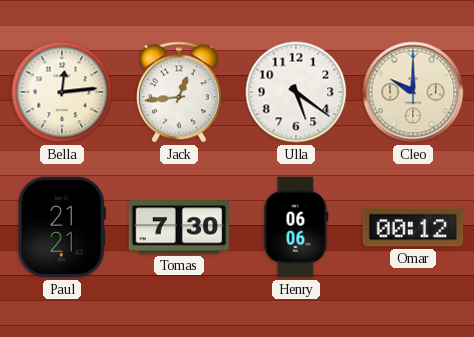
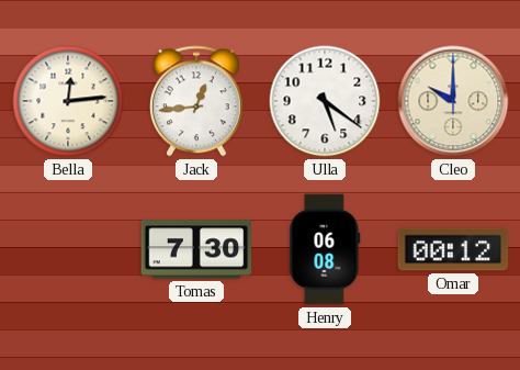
Paul: 21:21 -> none
Henry: 06:06 -> 06:08
